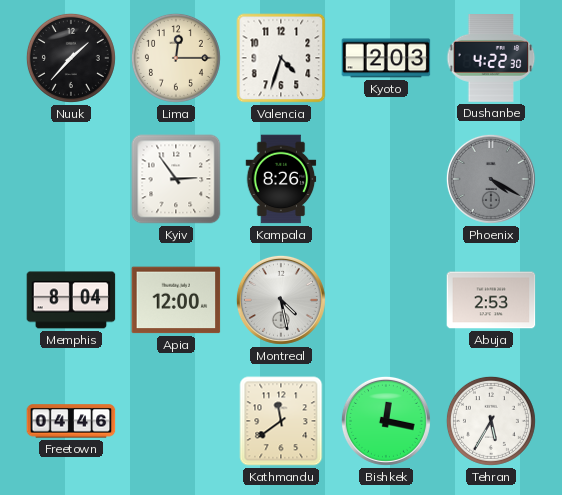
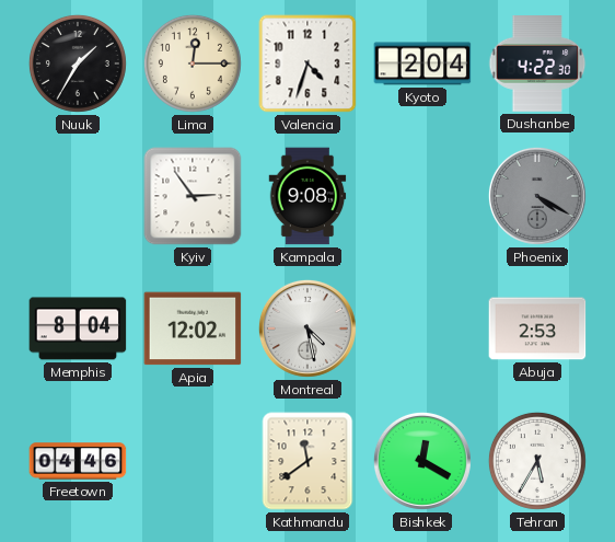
Nuuk: 1:37 -> 1:35
Kyoto: 2:03 -> 2:04
Kampala: 8:26 -> 9:08
Apia: 12:00 -> 12:02
Bishkek: 12:17 -> 12:20
